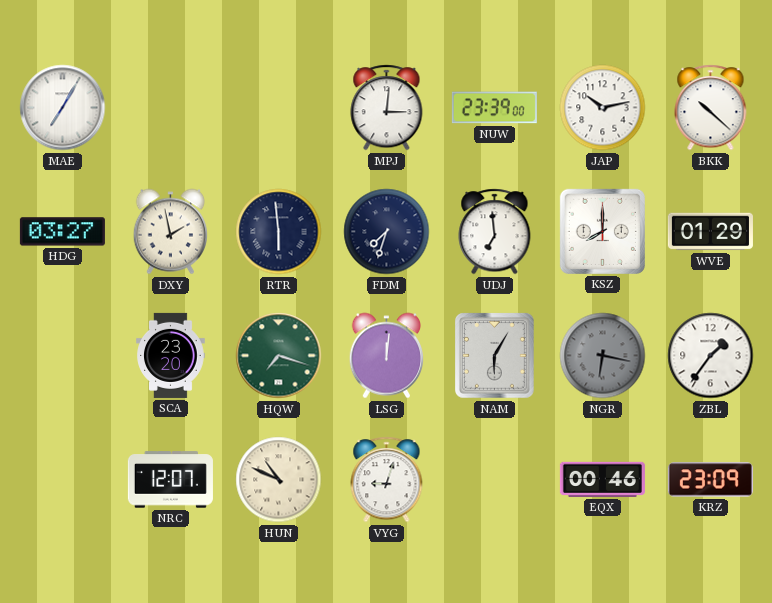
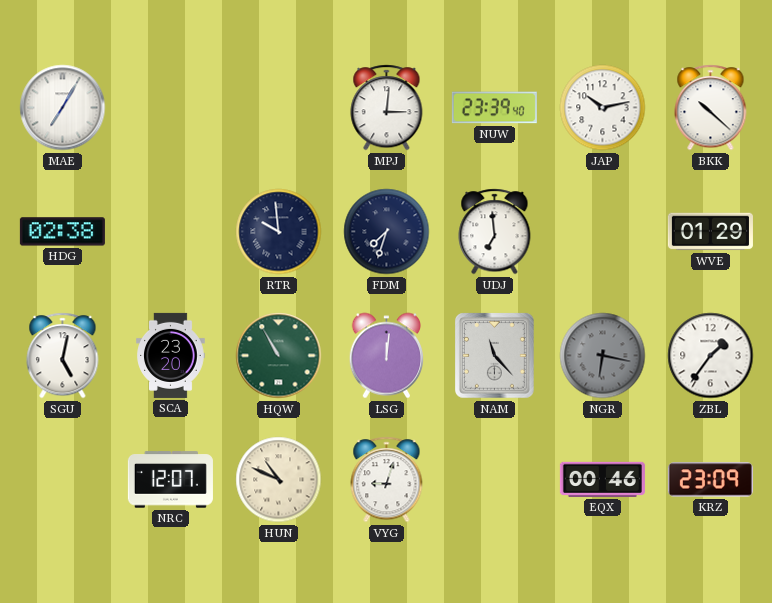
NUW: 23:39:00 -> 23:39:40
HDG: 03:27 -> 02:38
DXY: 1:58 -> none
RTR: 5:59 -> 9:59
KSZ: 8:00 -> none
SGU: none -> 5:02
HQW: 7:18 -> 10:55
NAM: 6:05 -> 11:23
